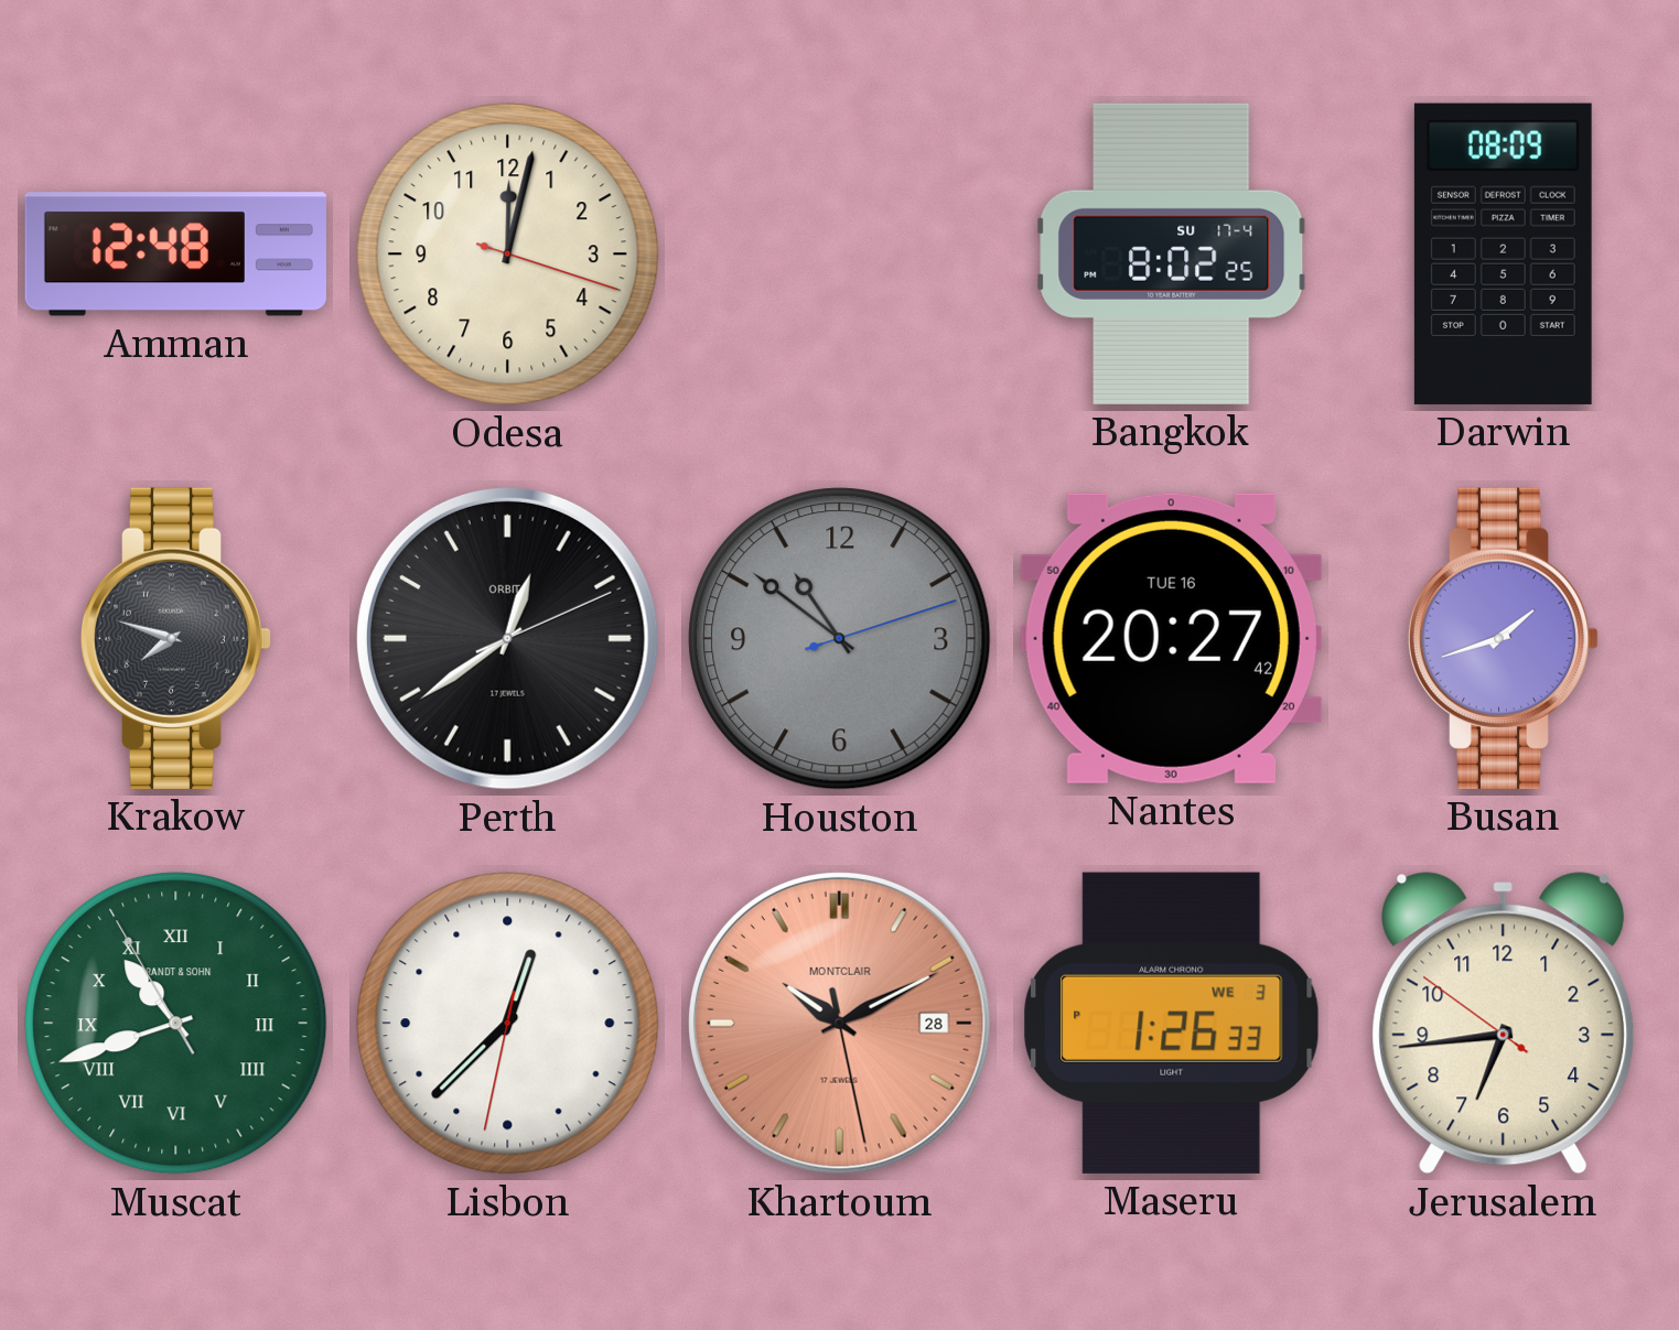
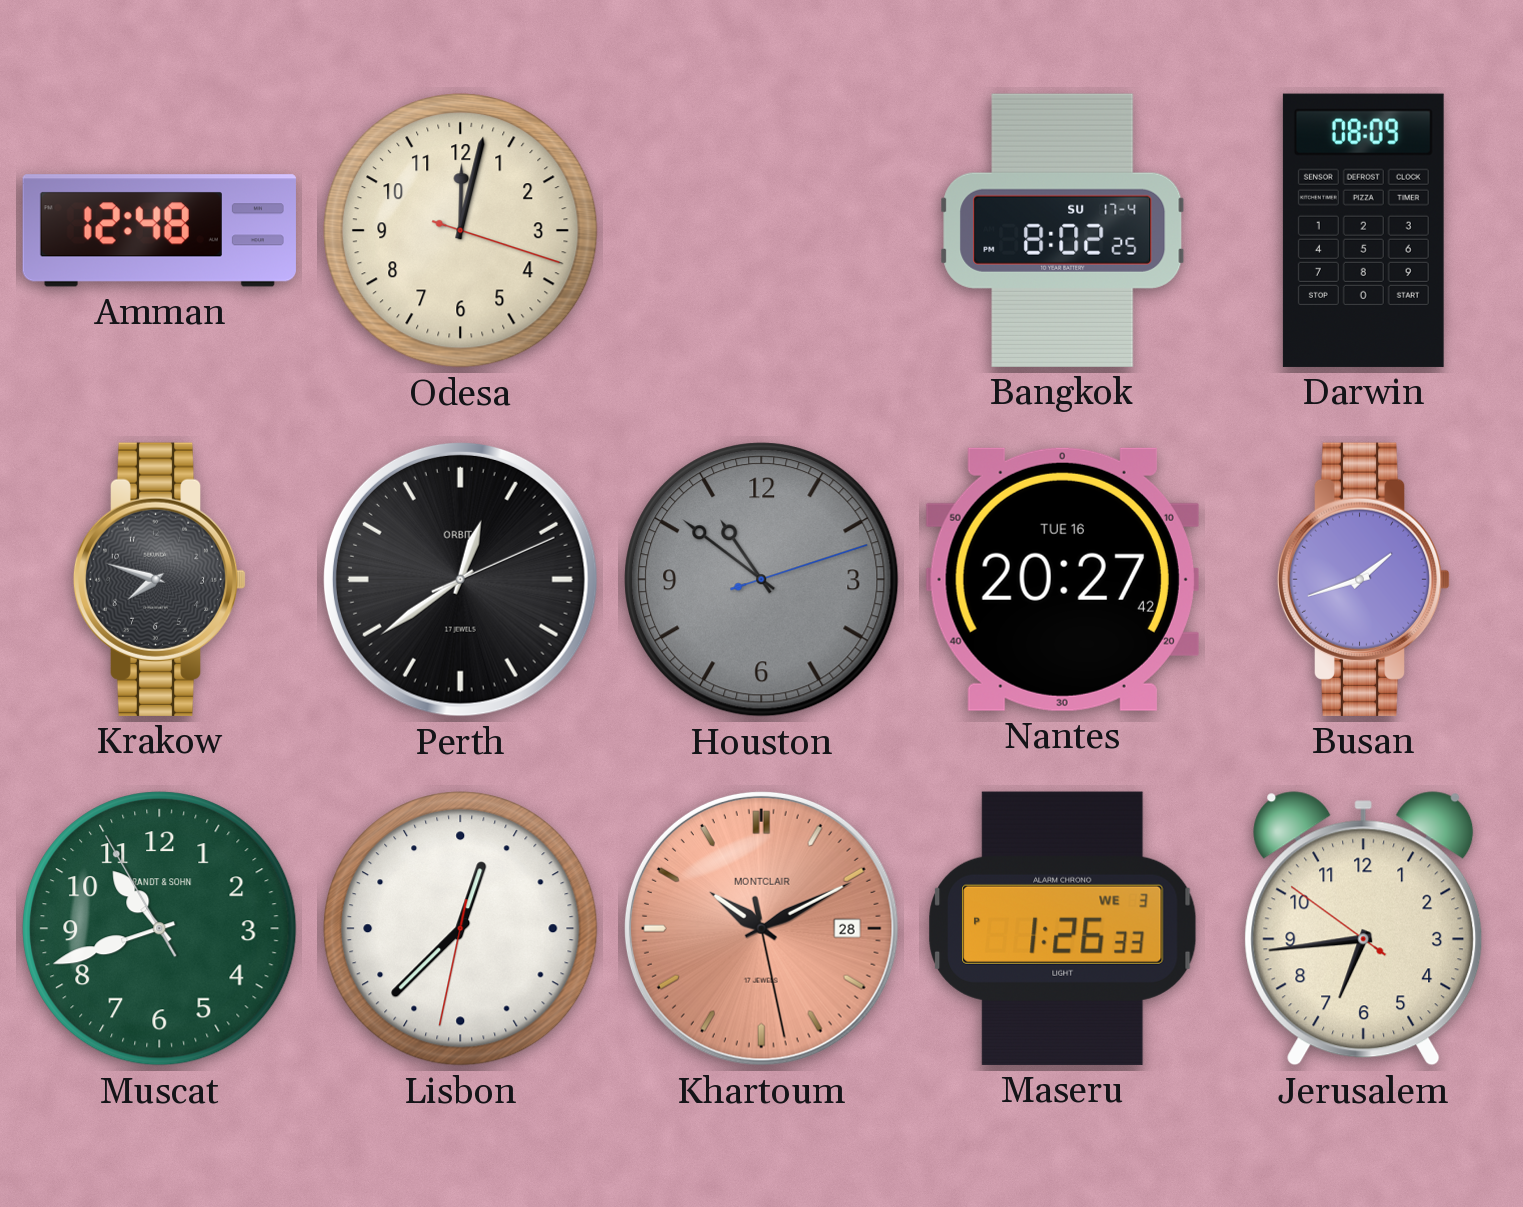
Muscat numerals: Roman -> Arabic
